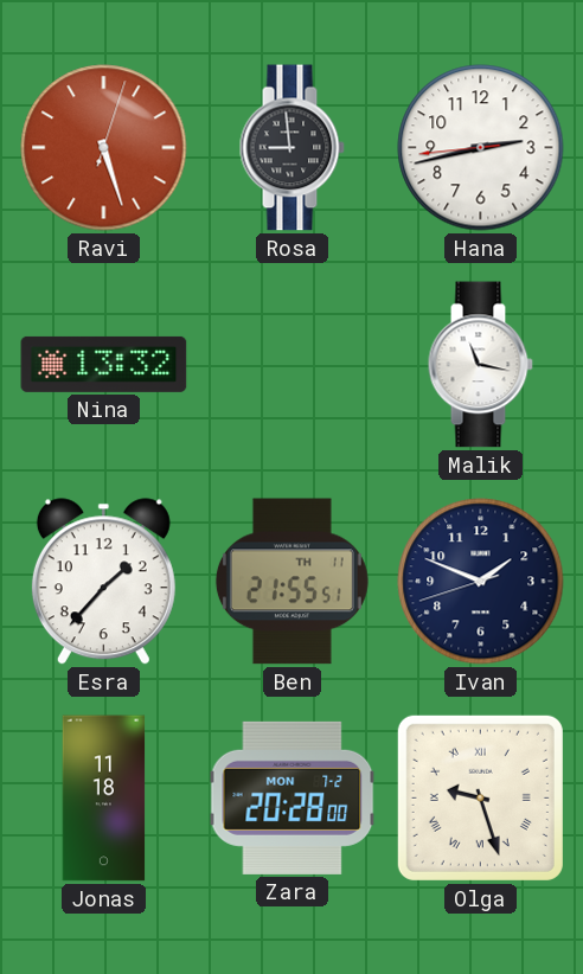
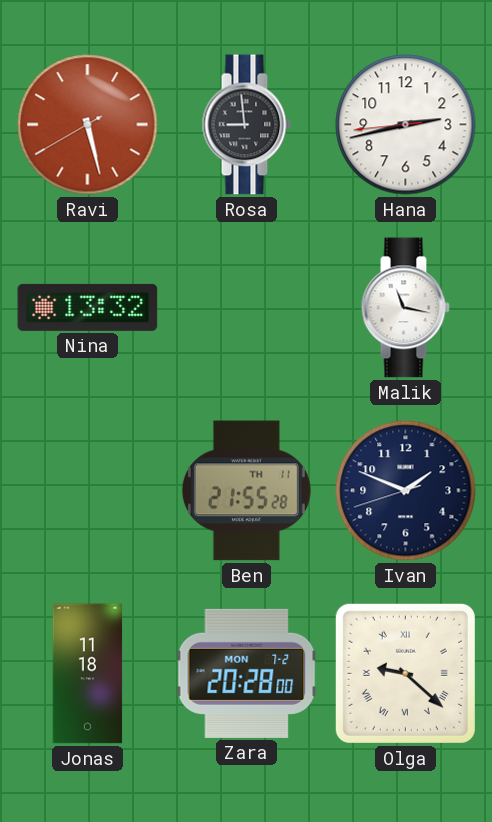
Ravi: 5:27:03 -> 5:27:40
Esra: 1:37 -> none
Ben: 21:55:51 -> 21:55:28
Olga: 9:27 -> 9:22
